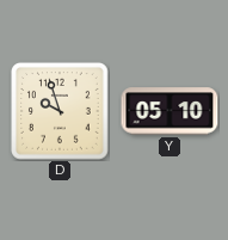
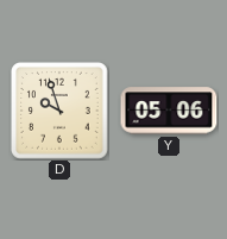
Y: 05:10 -> 05:06
